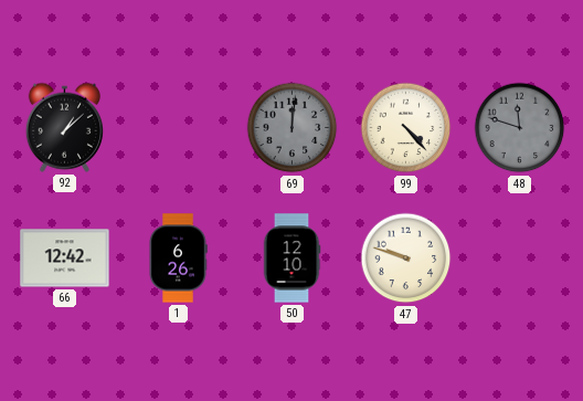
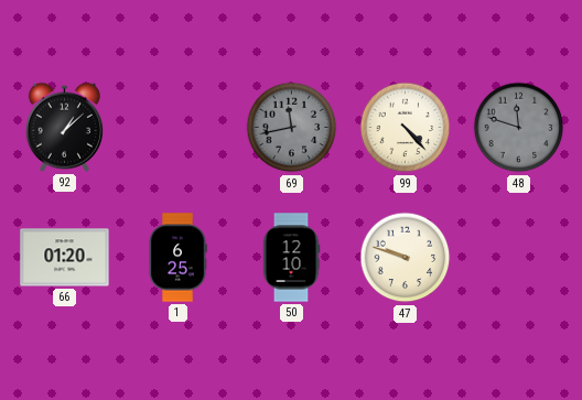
69: 12:01 -> 11:43
66: 12:42 -> 01:20
1: 6:26 -> 6:25
